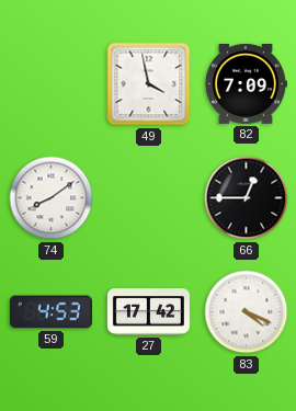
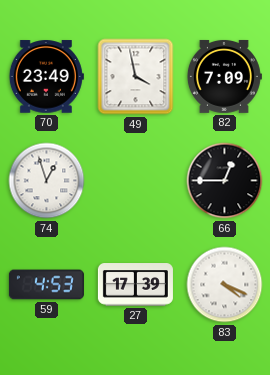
70: none -> 23:49
74: 8:09 -> 12:57
27: 17:42 -> 17:39
